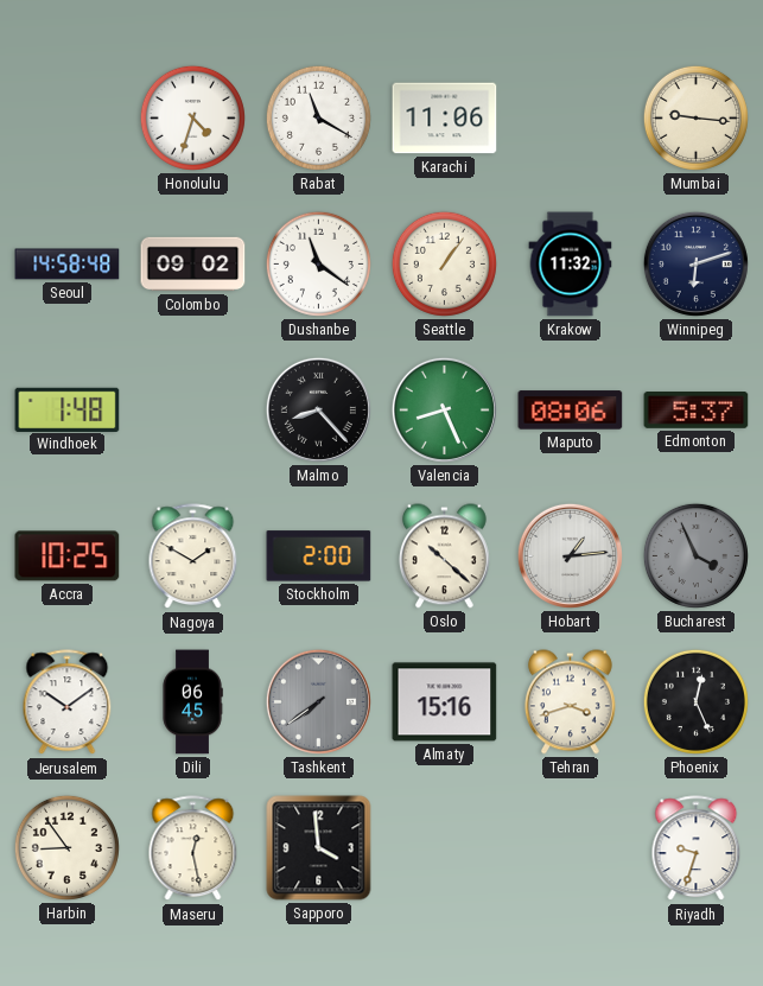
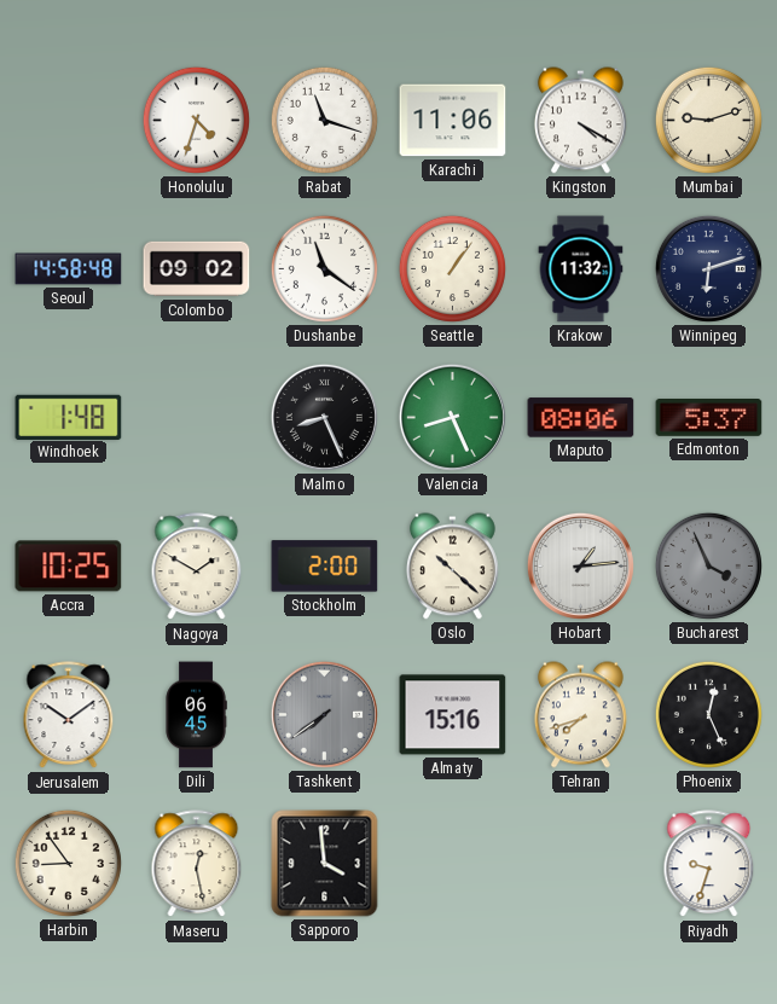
Rabat: 11:20 -> 11:18
Kingston: none -> 4:20
Mumbai: 9:16 -> 9:12
Malmo: 8:23 -> 8:26
Tehran: 3:42 -> 7:42
